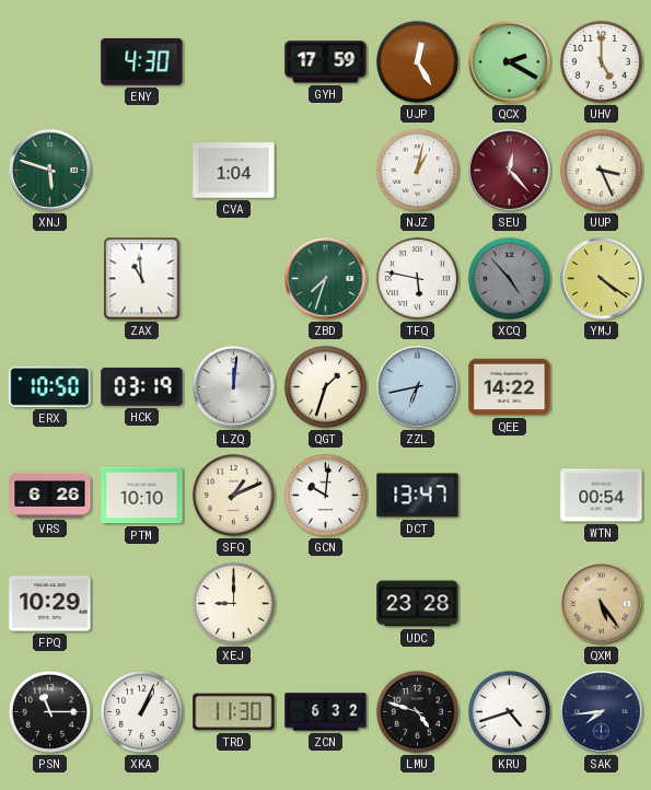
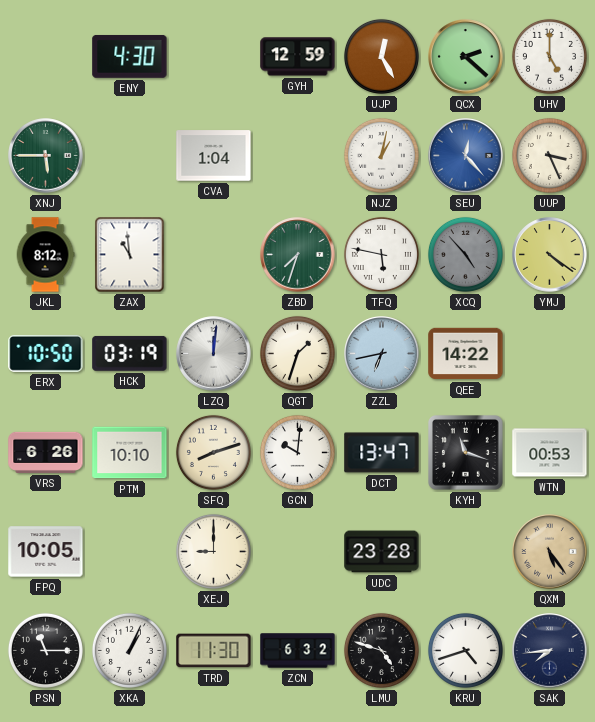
GYH: 17:59 -> 12:59
QCX: 2:20 -> 2:22
XNJ: 5:48 -> 5:45
SEU dial: burgundy -> blue
JKL: none -> 8:12
SFQ: 1:11 -> 8:12
KYH: none -> 11:18
WTN: 00:54 -> 00:53
FPQ: 10:29 -> 10:05
